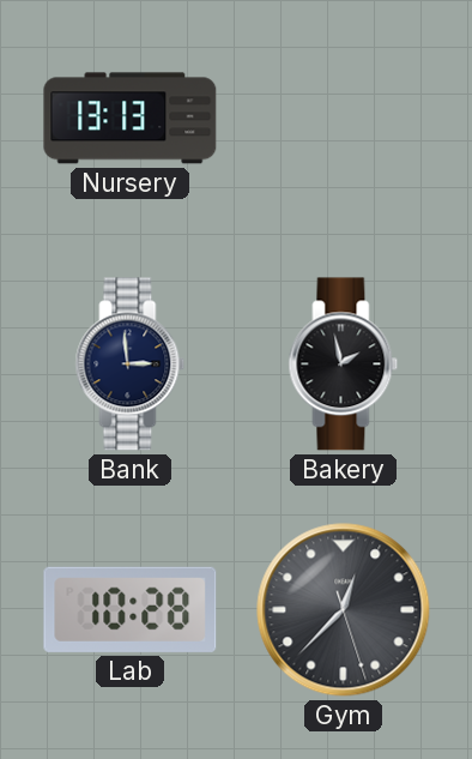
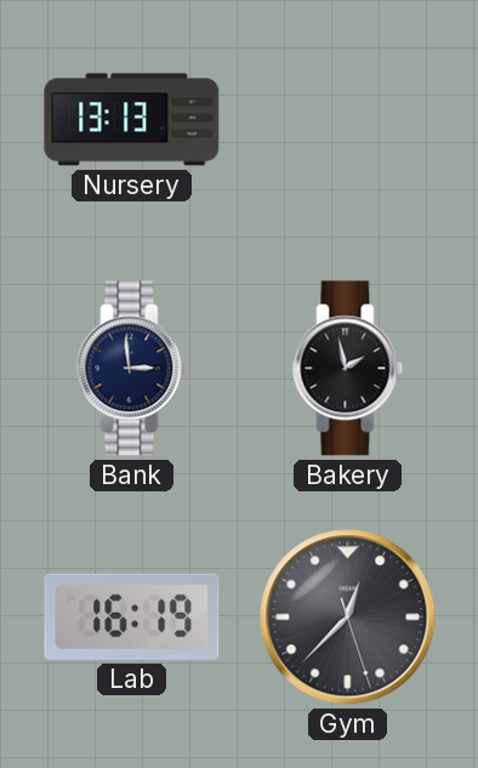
Lab: 10:28 -> 16:19
